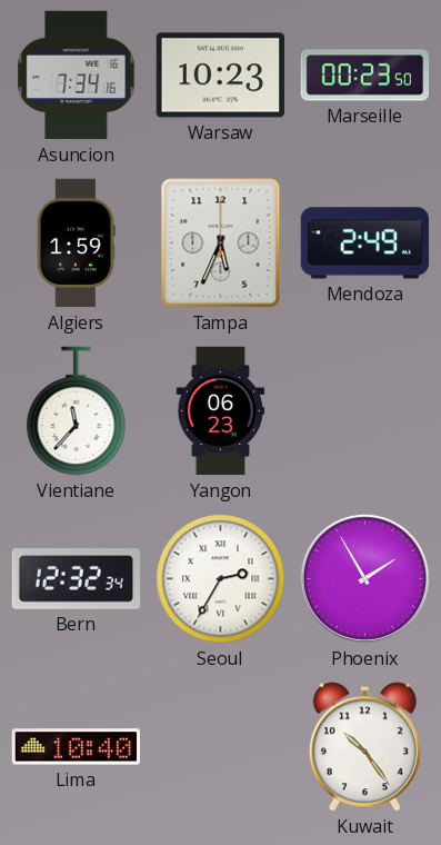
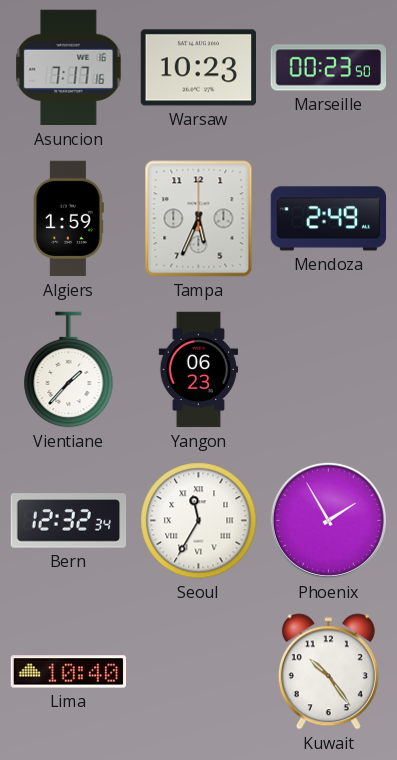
Asuncion: 7:34 -> 7:17
Vientiane: 11:37 -> 1:37
Seoul: 2:35 -> 11:35
